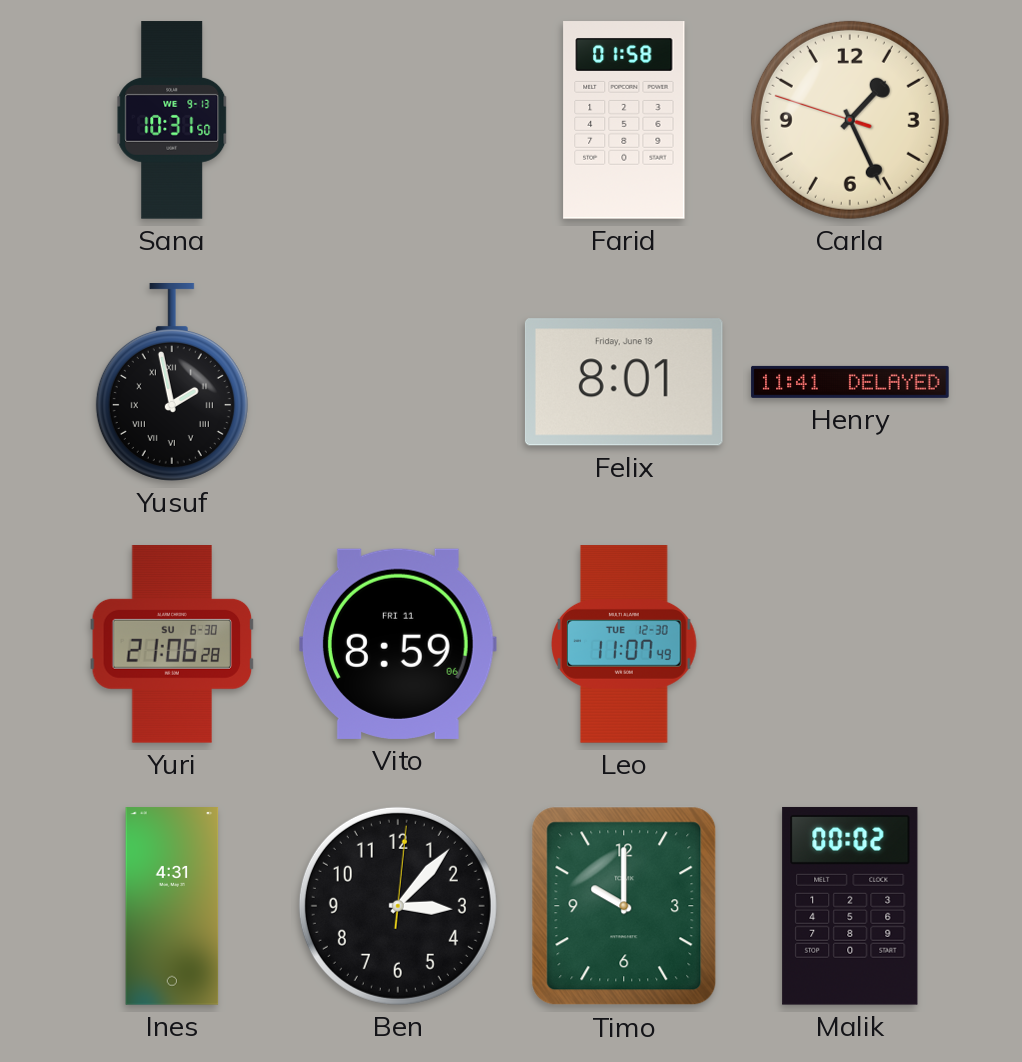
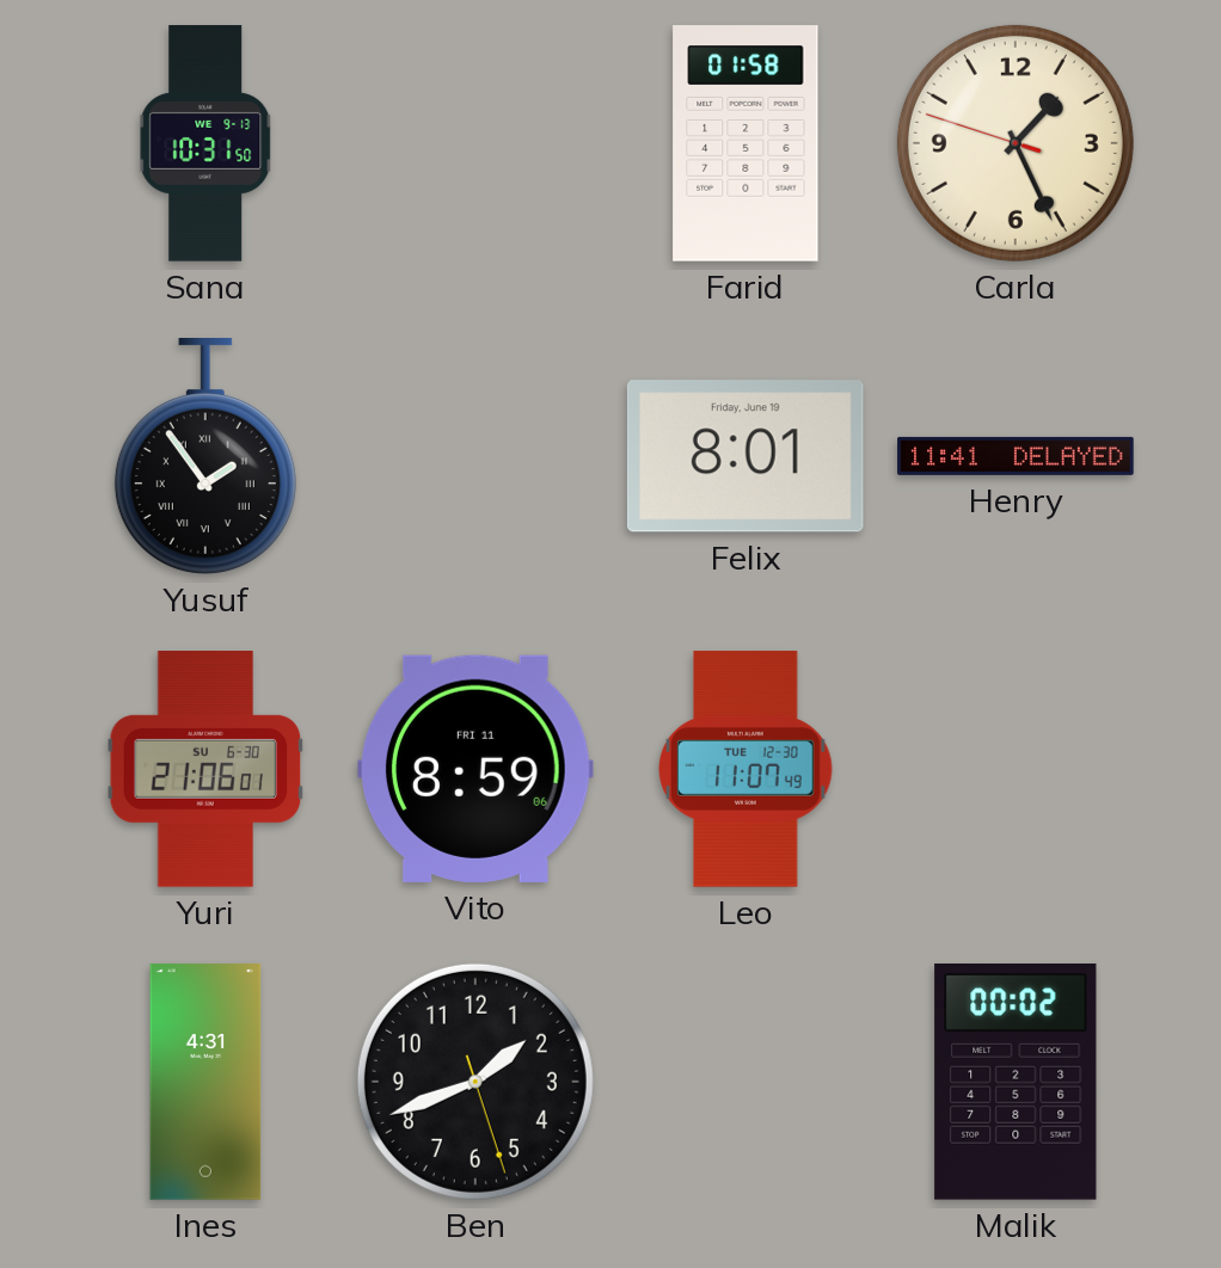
Yusuf: 1:58 -> 1:54
Yuri: 21:06:28 -> 21:06:01
Ben: 3:07 -> 1:41
Timo: 10:00 -> none
